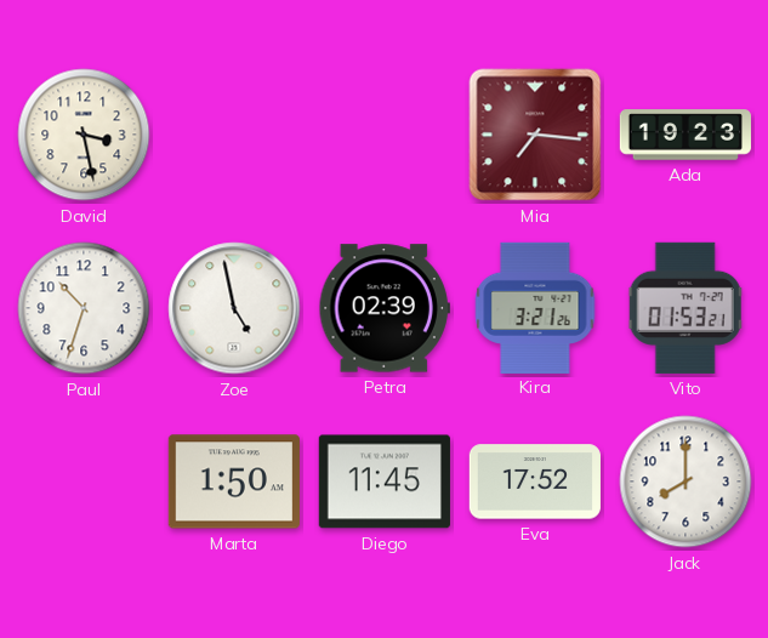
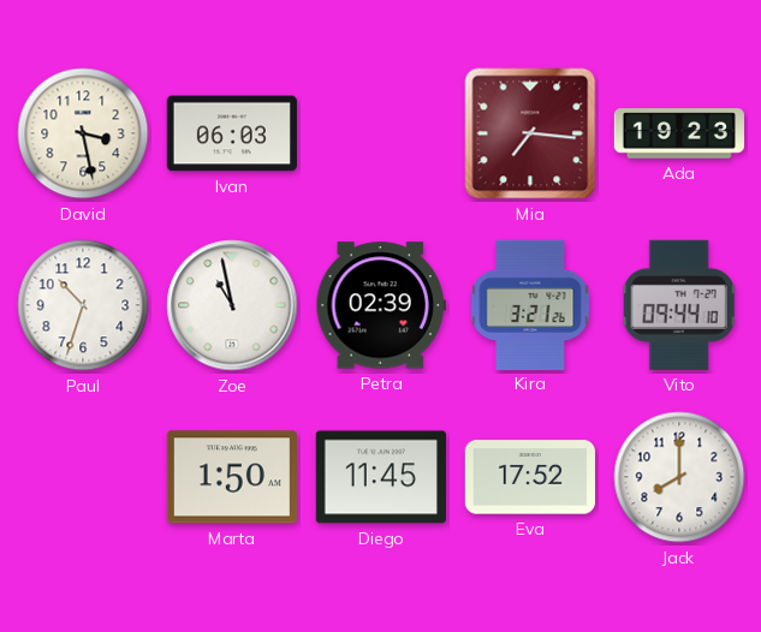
Ivan: none -> 06:03
Zoe: 4:58 -> 10:58
Vito: 01:53 -> 09:44
